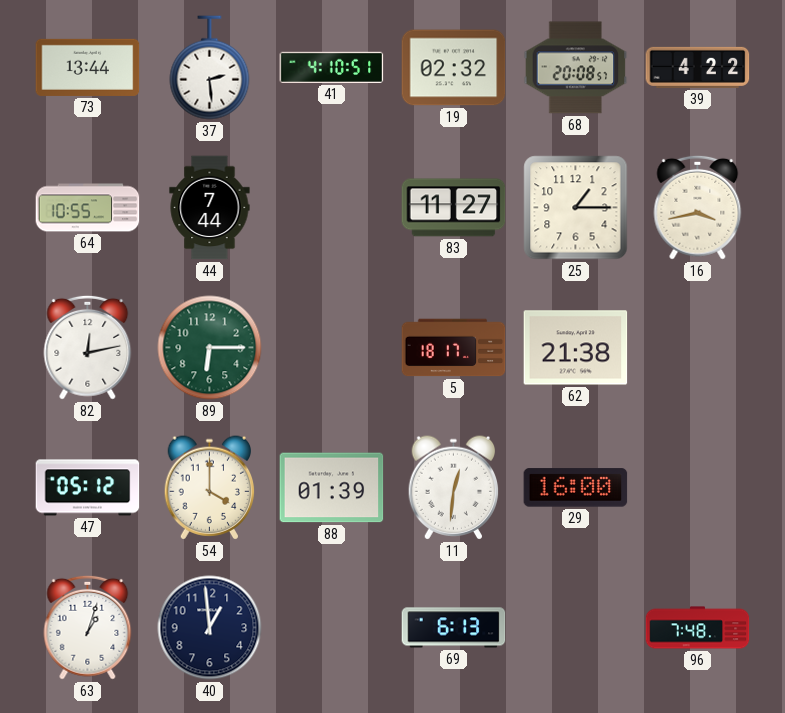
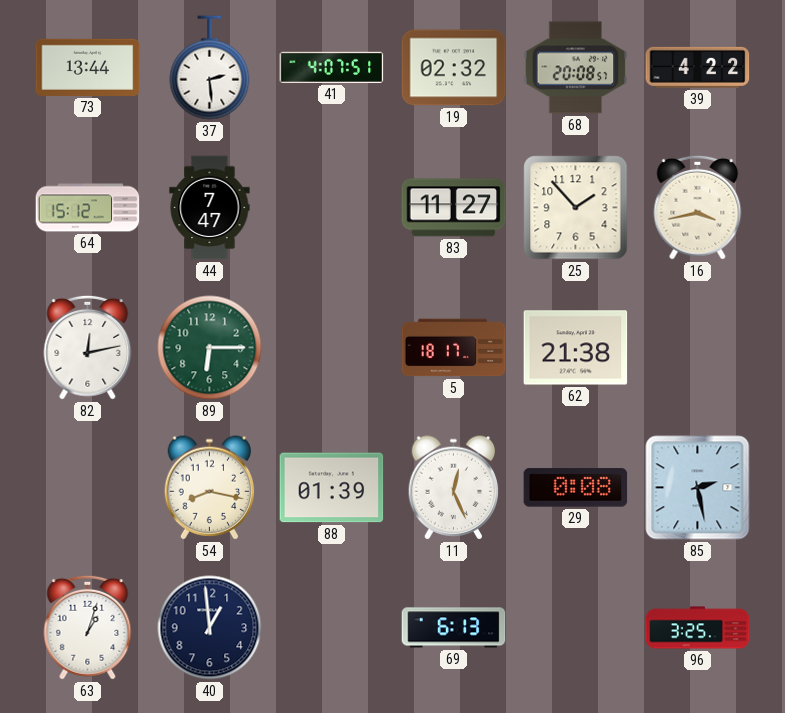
41: 4:10 -> 4:07
64: 10:55 -> 15:12
44: 7:44 -> 7:47
25: 1:15 -> 1:53
47: 05:12 -> none
54: 4:00 -> 8:17
11: 12:31 -> 12:26
29: 16:00 -> 0:08
85: none -> 2:28
96: 7:48 -> 3:25
